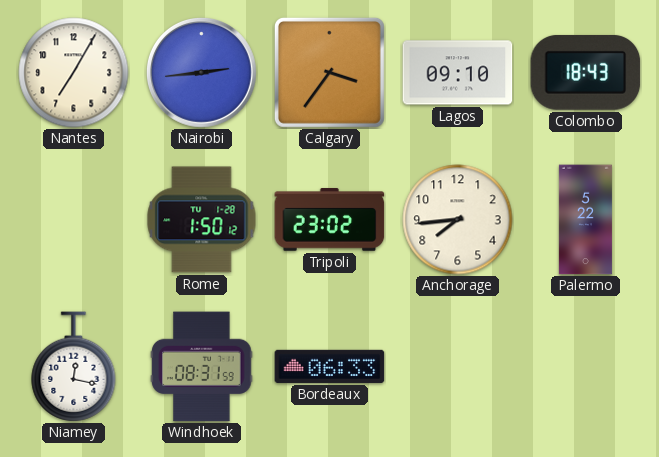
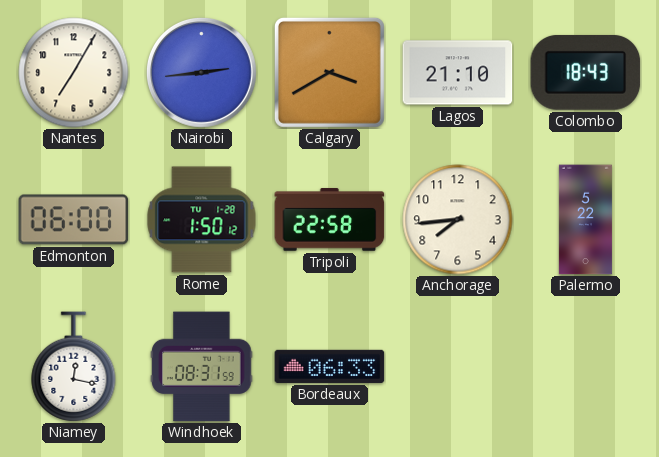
Calgary: 3:36 -> 3:40
Lagos: 09:10 -> 21:10
Edmonton: none -> 06:00
Tripoli: 23:02 -> 22:58
